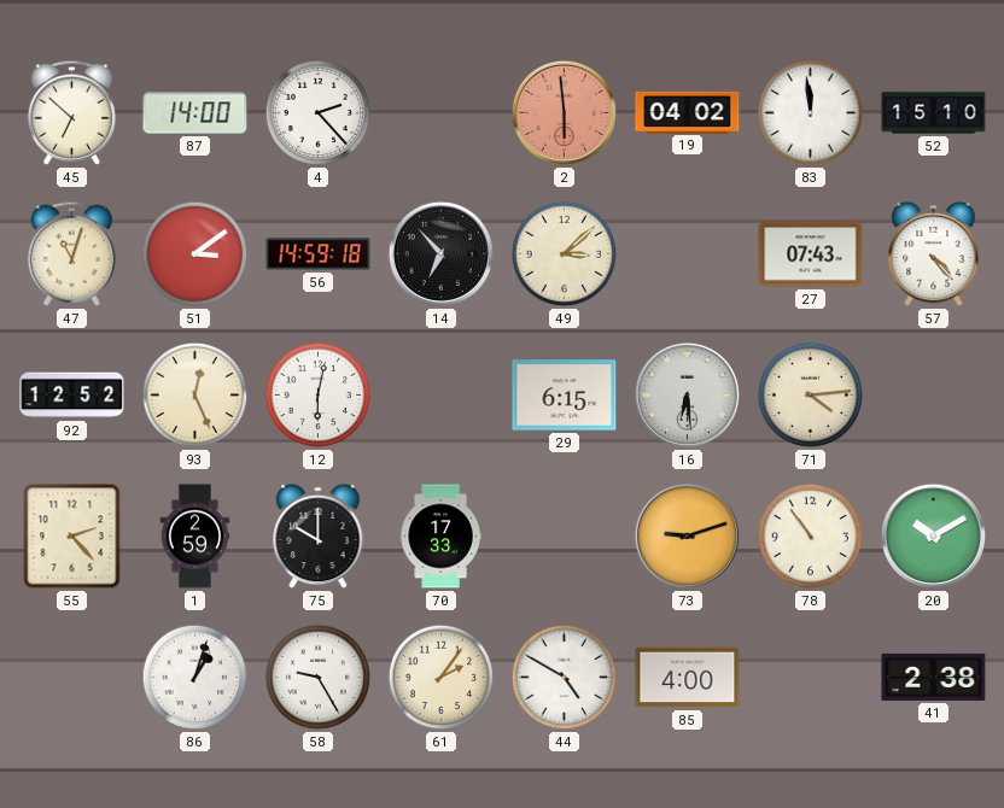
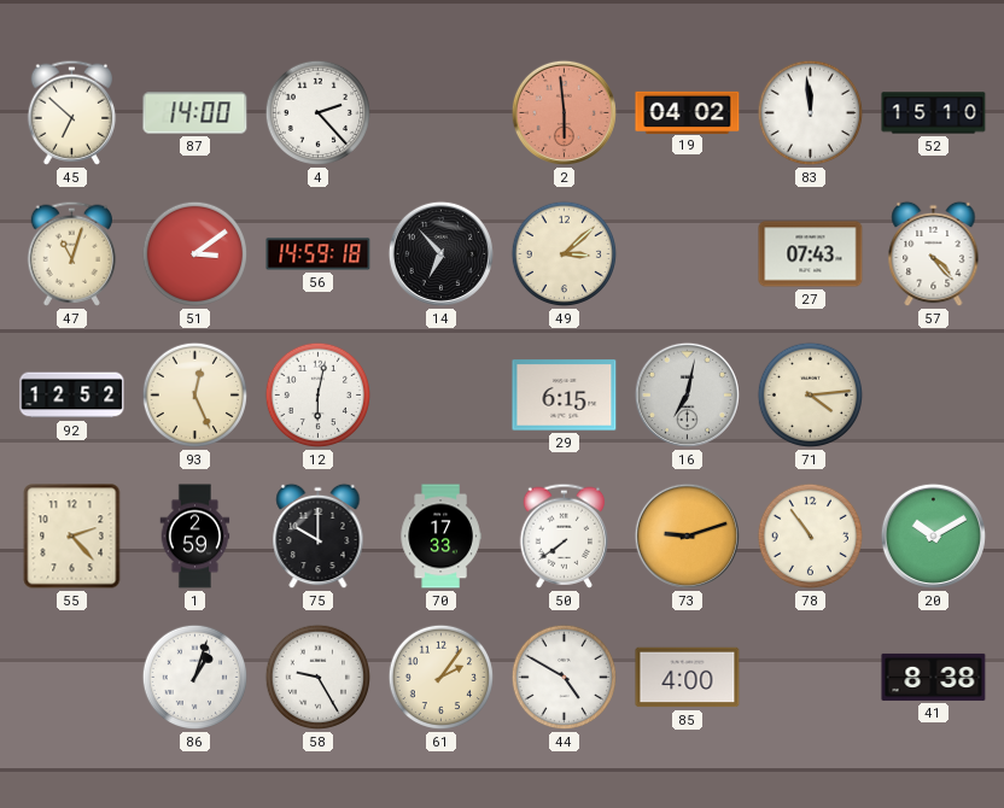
16: 6:29 -> 7:02
50: none -> 7:39
41: 2:38 -> 8:38
